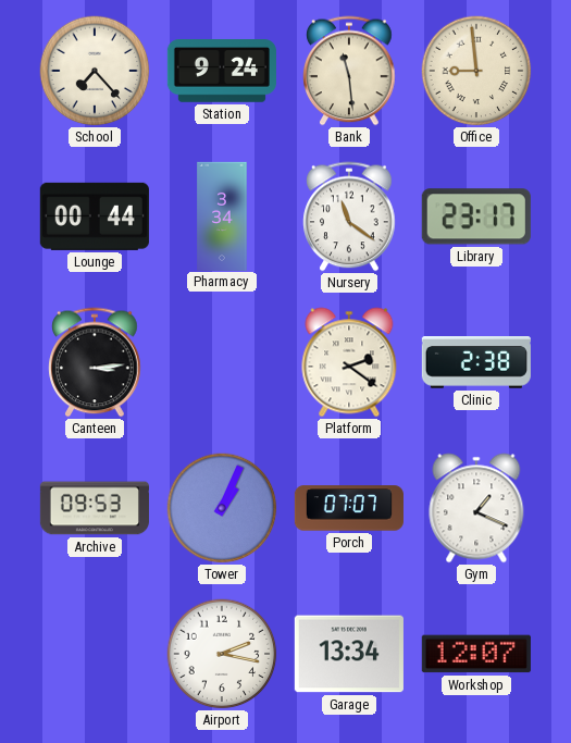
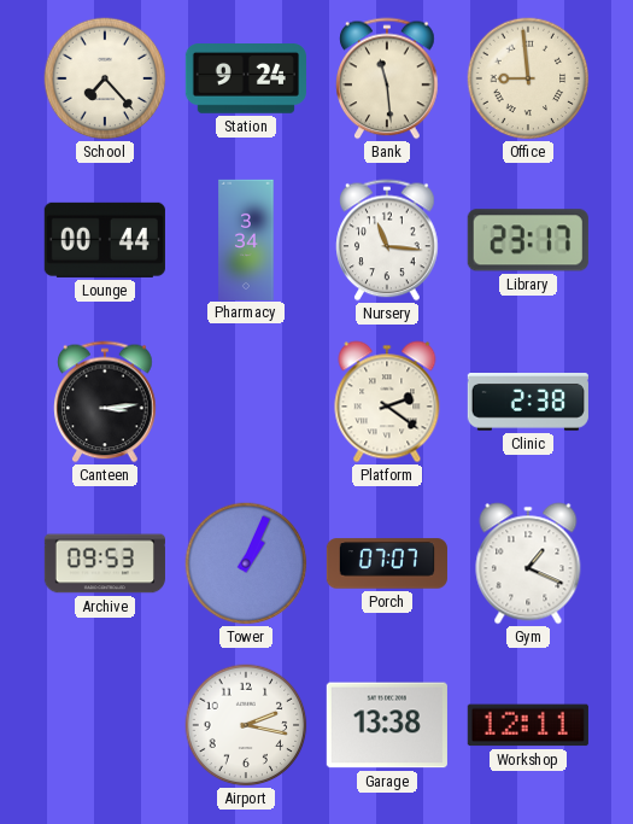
Nursery: 11:21 -> 11:16
Garage: 13:34 -> 13:38
Workshop: 12:07 -> 12:11
